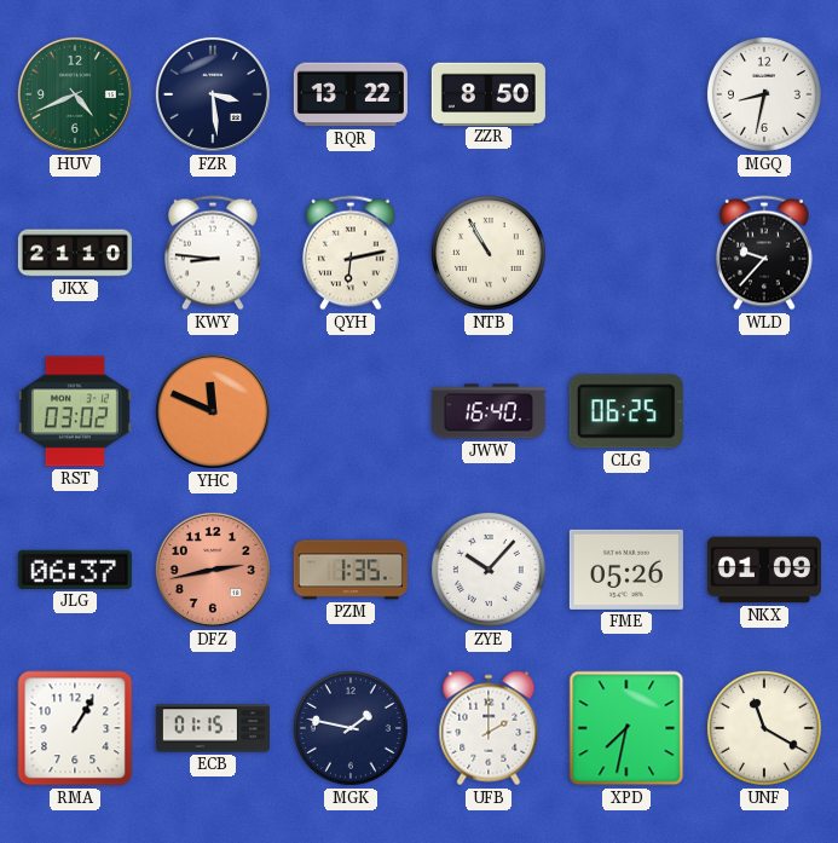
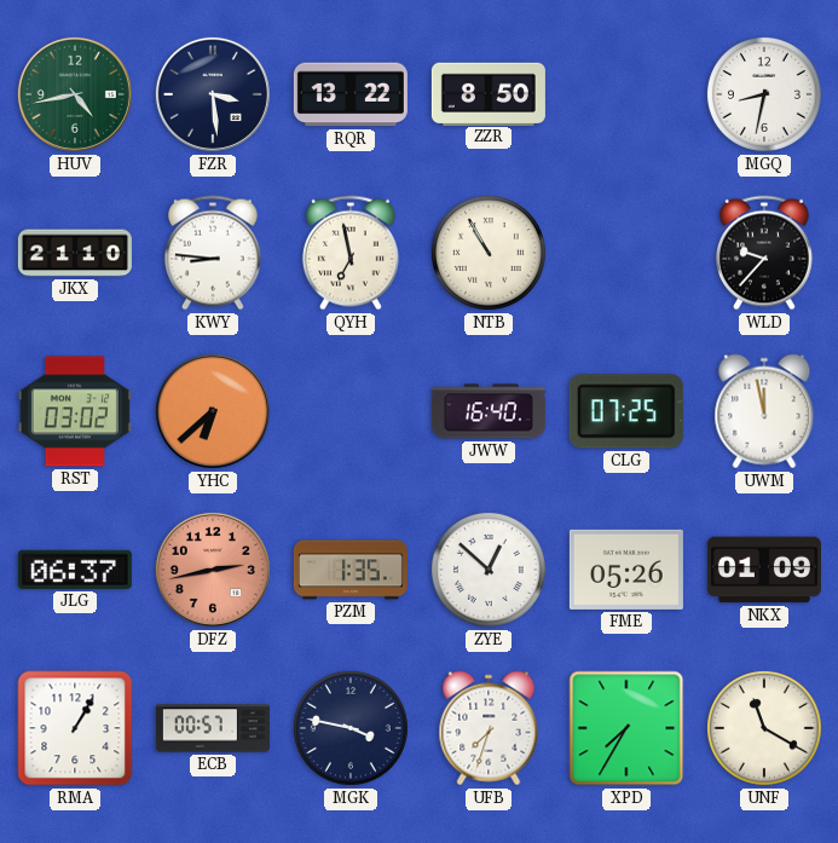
HUV: 4:41 -> 4:43
QYH: 6:13 -> 6:58
YHC: 11:49 -> 6:38
CLG: 06:25 -> 07:25
UWM: none -> 11:58
ZYE: 10:07 -> 12:52
ECB: 01:15 -> 00:57
MGK: 1:47 -> 3:47
UFB: 2:00 -> 7:33
XPD: 7:32 -> 7:35
